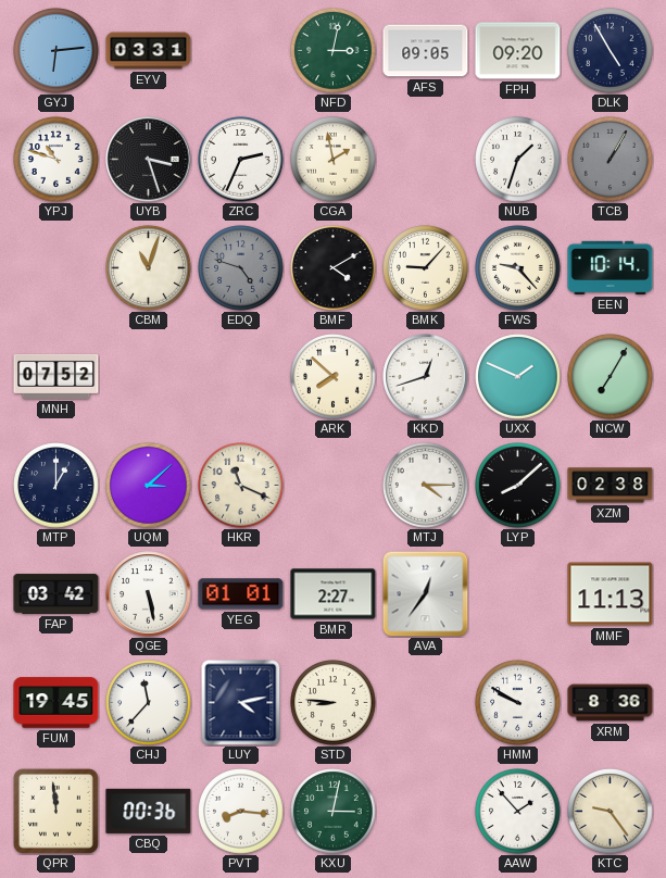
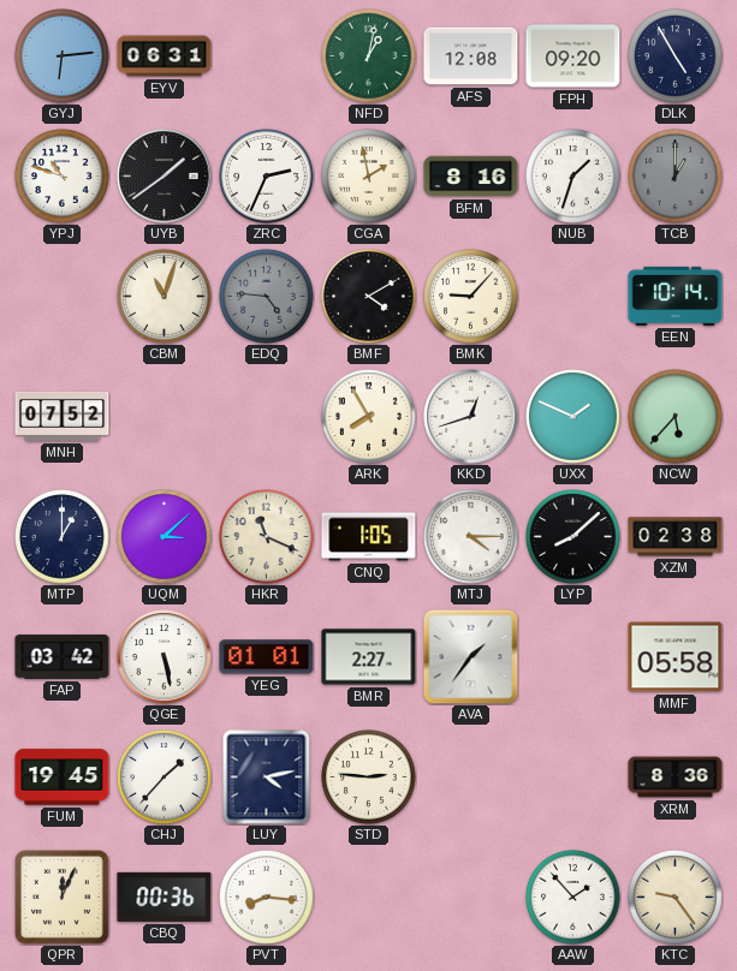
EYV: 03:31 -> 06:31
NFD: 3:02 -> 1:02
AFS: 09:05 -> 12:08
UYB: 3:27 -> 1:39
BFM: none -> 8:16
TCB: 1:05 -> 1:00
EDQ: 4:48 -> 4:46
FWS: 9:23 -> none
ARK: 7:52 -> 7:55
NCW: 7:05 -> 5:37
CNQ: none -> 1:05
AVA: 12:36 -> 1:36
MMF: 11:13 -> 05:58
CHJ: 11:37 -> 1:37
STD: 8:46 -> 2:46
HMM: 9:50 -> none
QPR: 11:59 -> 12:04
KXU: 3:02 -> none
